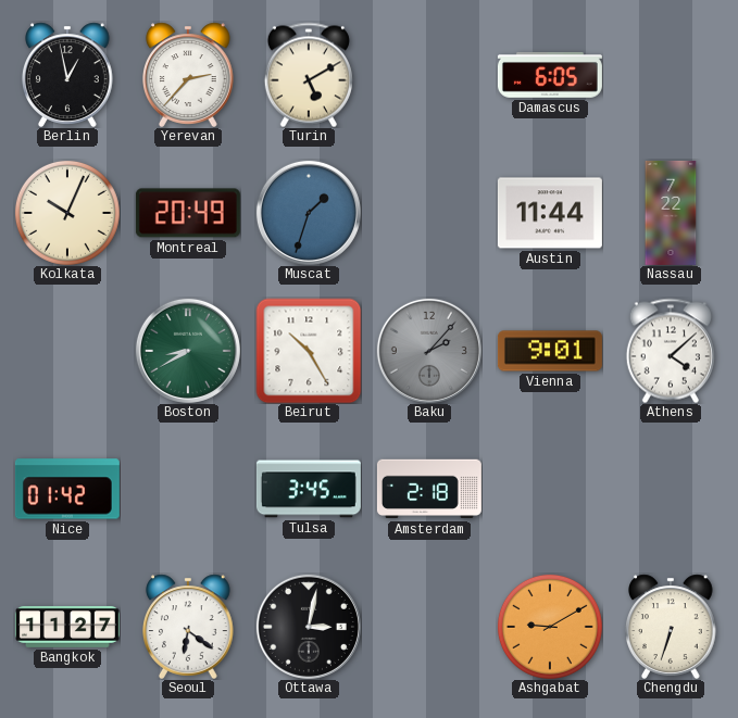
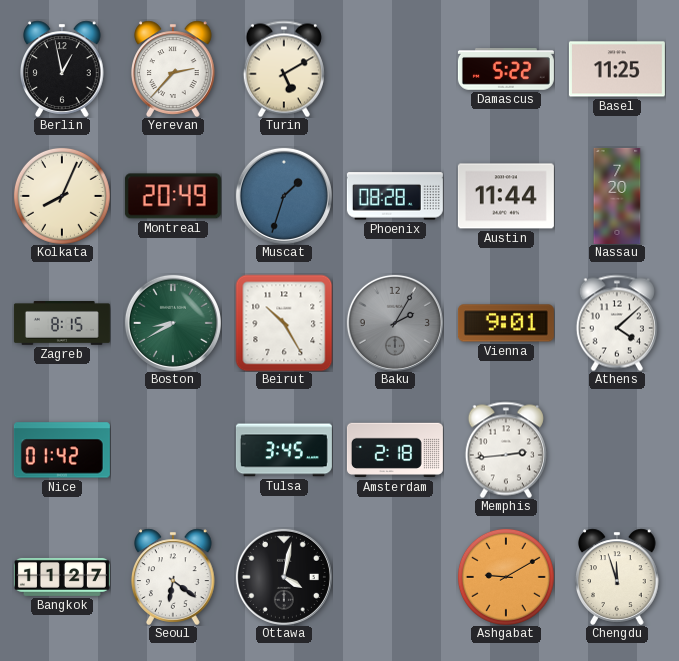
Damascus: 6:05 -> 5:22
Basel: none -> 11:25
Kolkata: 10:04 -> 8:04
Phoenix: none -> 08:28
Nassau: 7:22 -> 7:20
Zagreb: none -> 8:15
Baku: 2:07 -> 2:05
Memphis: none -> 2:44
Ottawa: 3:02 -> 4:02
Chengdu: 6:33 -> 11:57
